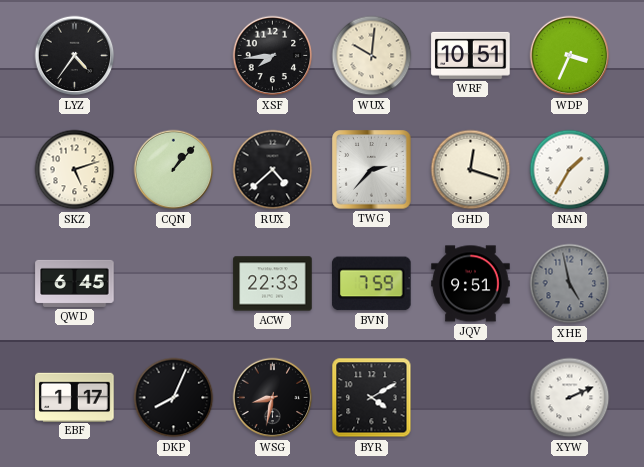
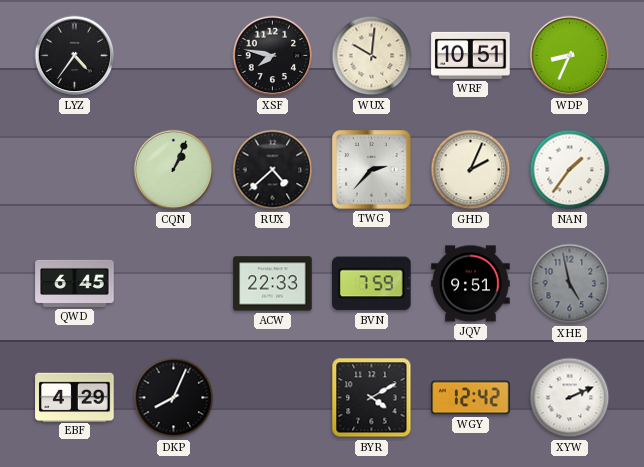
XSF: 7:44 -> 7:47
WDP: 3:34 -> 8:34
SKZ: 5:12 -> none
CQN: 1:07 -> 1:04
GHD: 12:18 -> 2:04
NAN: 1:35 -> 1:36
EBF: 1:17 -> 4:29
WSG: 8:32 -> none
WGY: none -> 12:42
